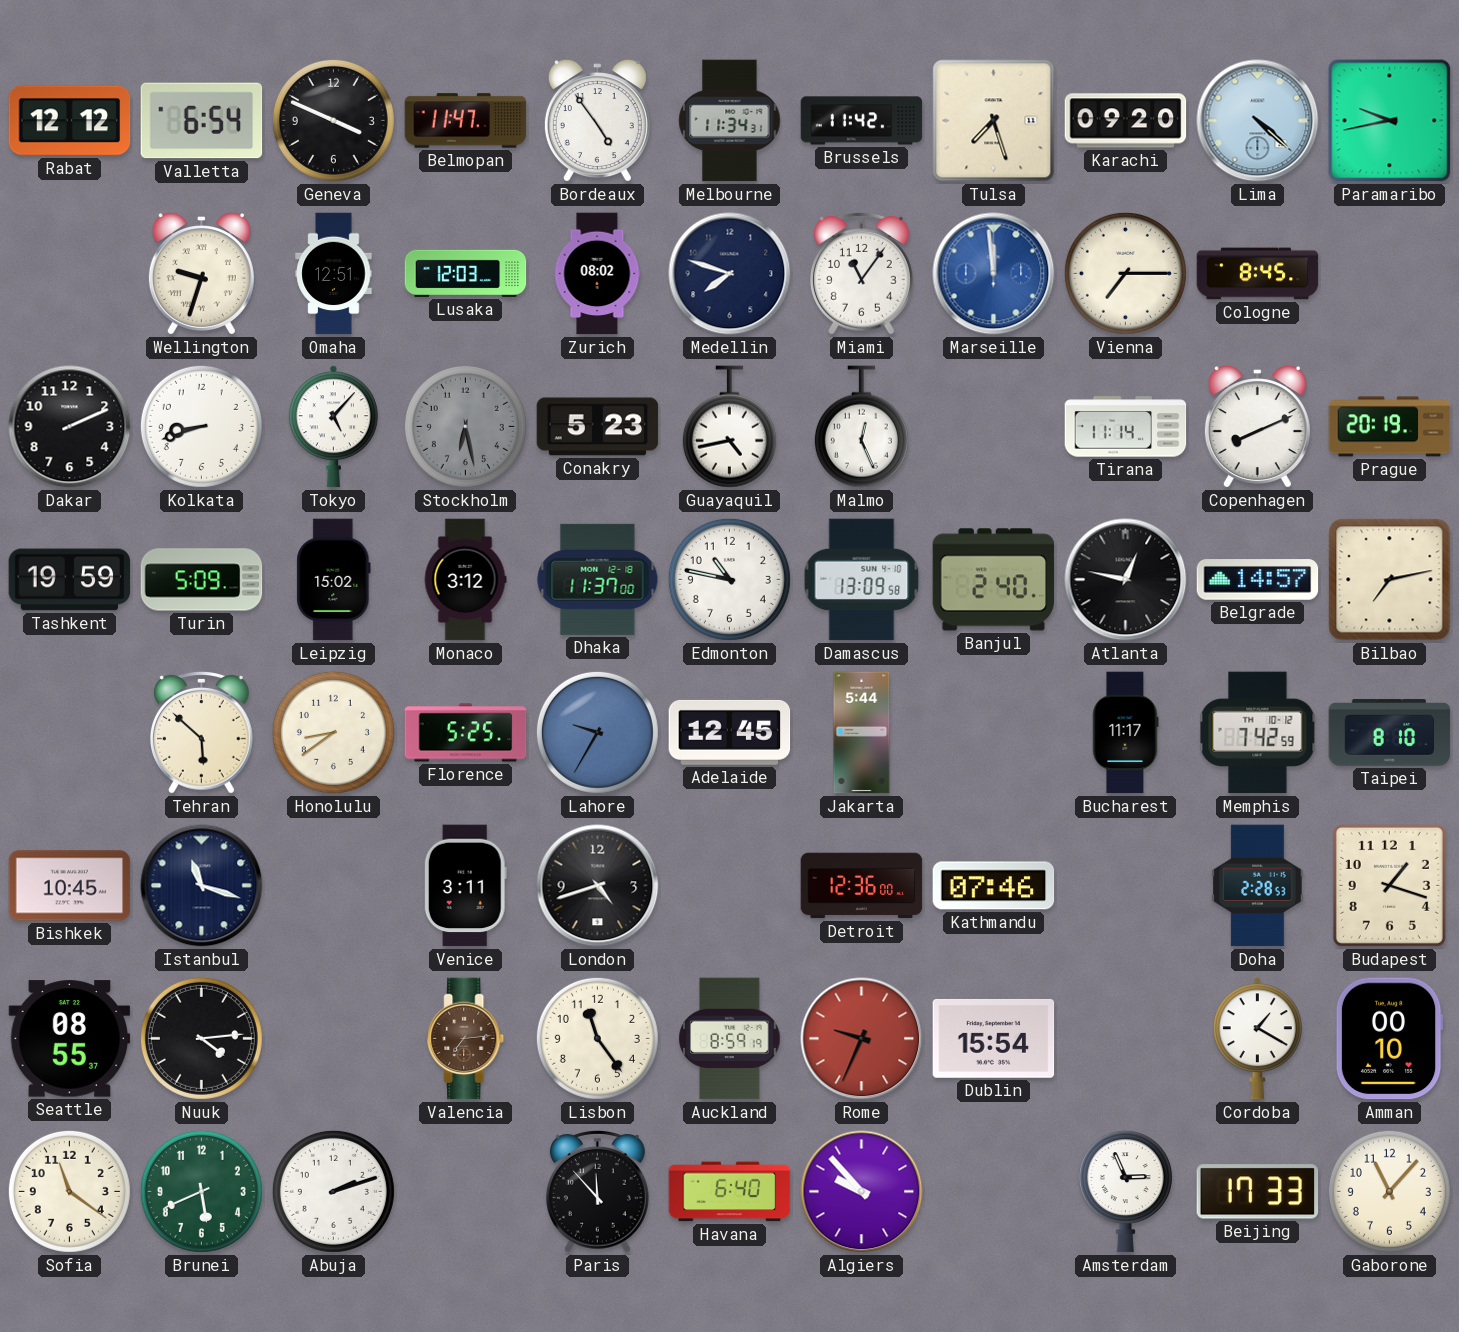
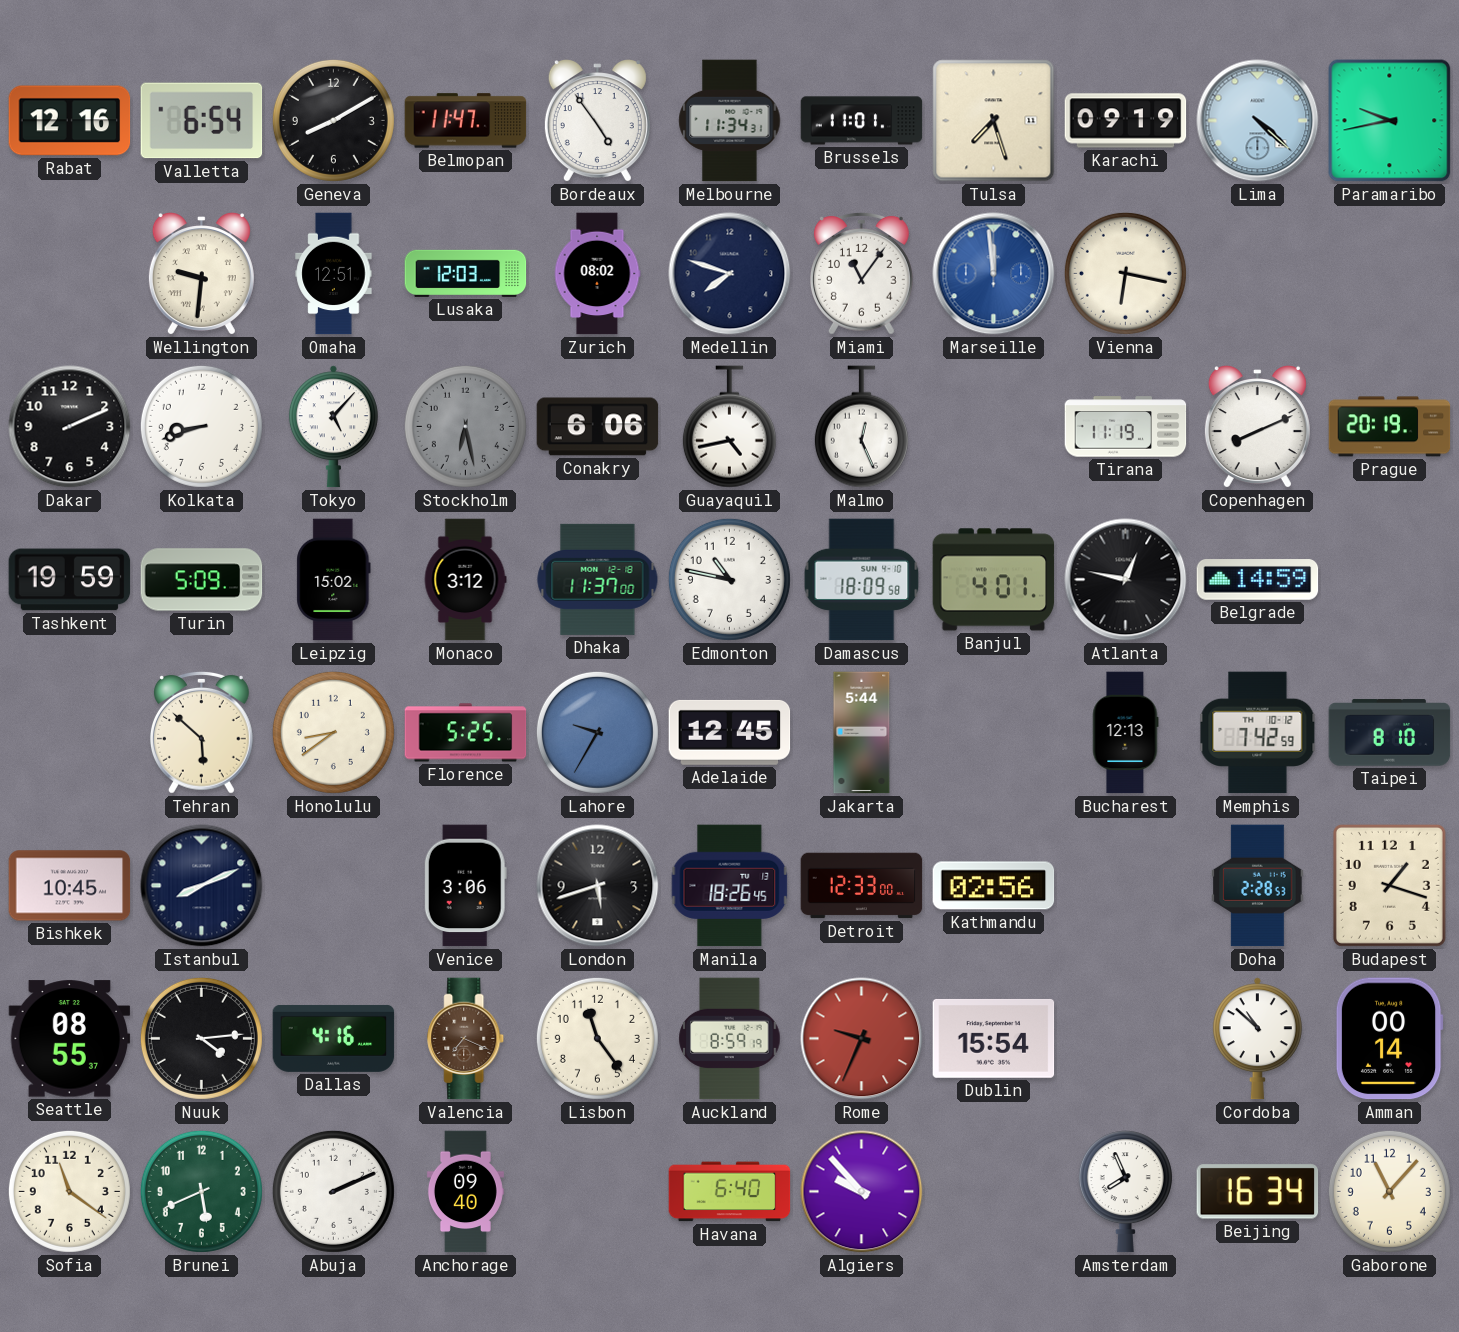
Rabat: 12:12 -> 12:16
Geneva: 3:49 -> 8:10
Brussels: 11:42 -> 11:01
Karachi: 09:20 -> 09:19
Wellington: 9:33 -> 9:31
Vienna: 7:15 -> 6:17
Cologne: 8:45 -> none
Conakry: 5:23 -> 6:06
Tirana: 11:14 -> 11:19
Damascus: 13:09 -> 18:09
Banjul: 2:40 -> 4:01
Belgrade: 14:57 -> 14:59
Bilbao: 7:13 -> none
Bucharest: 11:17 -> 12:13
Istanbul: 11:18 -> 8:11
Venice: 3:11 -> 3:06
London: 4:42 -> 5:42
Manila: none -> 18:26
Detroit: 12:36 -> 12:33
Kathmandu: 07:46 -> 02:56
Dallas: none -> 4:16
Valencia: 7:14 -> 7:19
Cordoba: 1:20 -> 10:52
Amman: 00:10 -> 00:14
Abuja: 2:12 -> 2:11
Anchorage: none -> 09:40
Paris: 11:53 -> none
Amsterdam: 2:56 -> 7:56
Beijing: 17:33 -> 16:34
